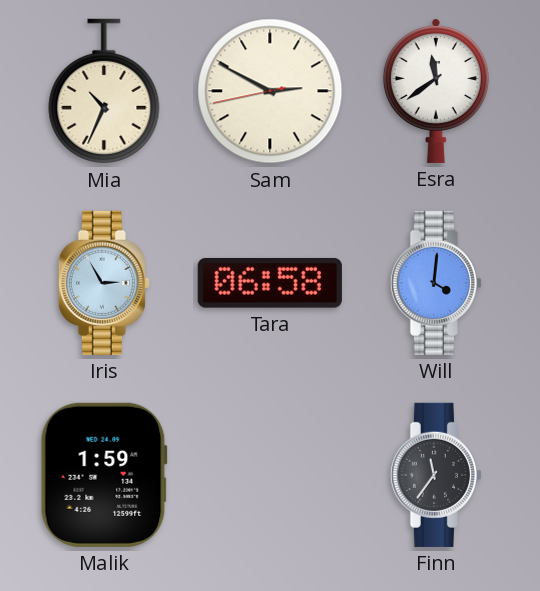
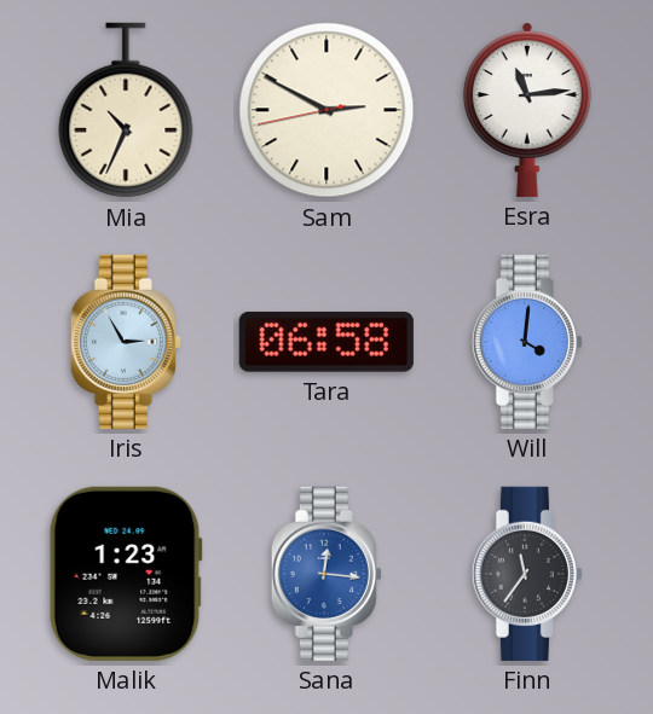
Esra: 11:39 -> 11:14
Malik: 1:59 -> 1:23
Sana: none -> 12:16
